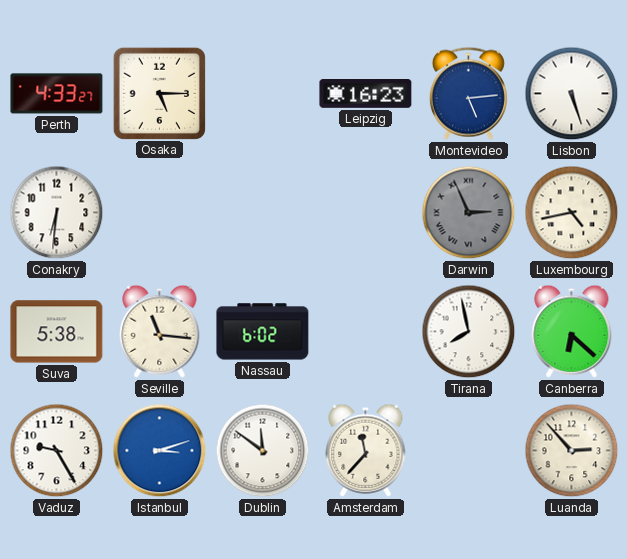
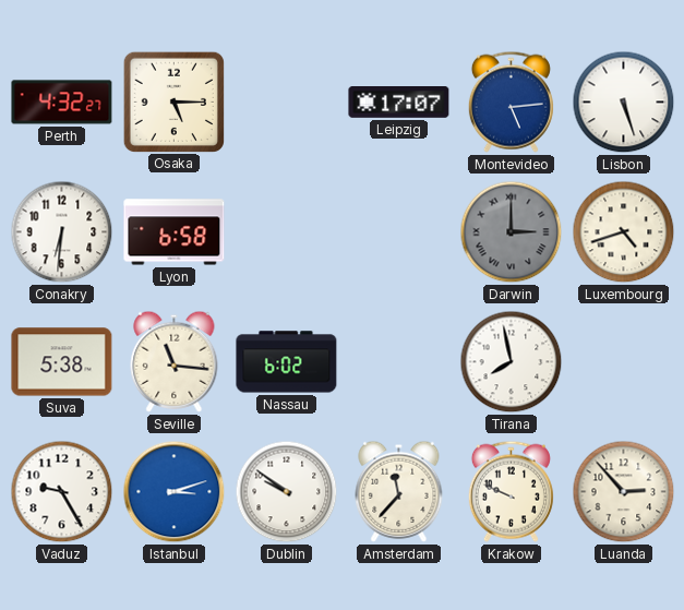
Perth: 4:33 -> 4:32
Leipzig: 16:23 -> 17:07
Lyon: none -> 6:58
Darwin: 2:56 -> 3:00
Luxembourg: 4:43 -> 4:42
Canberra: 6:22 -> none
Dublin: 11:51 -> 9:51
Krakow: none -> 9:49
